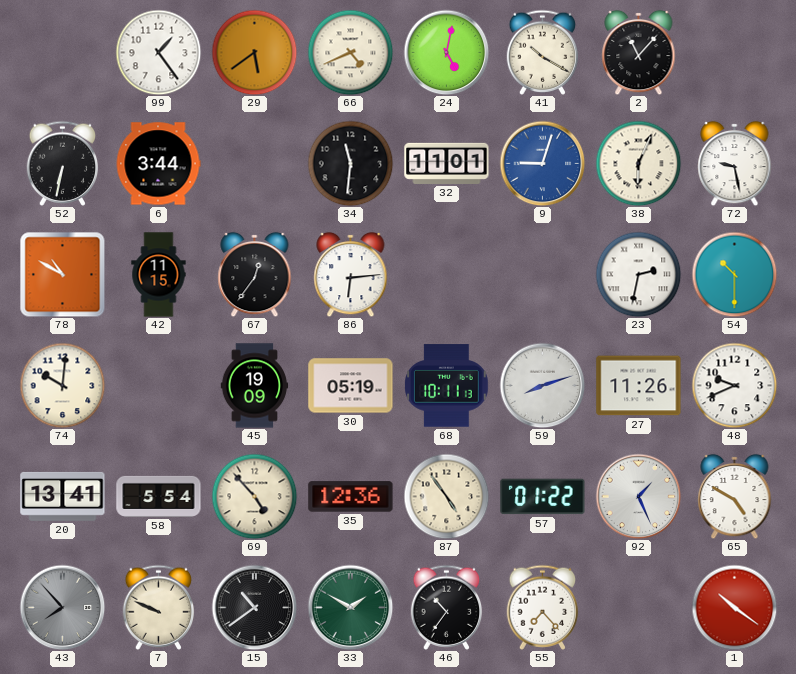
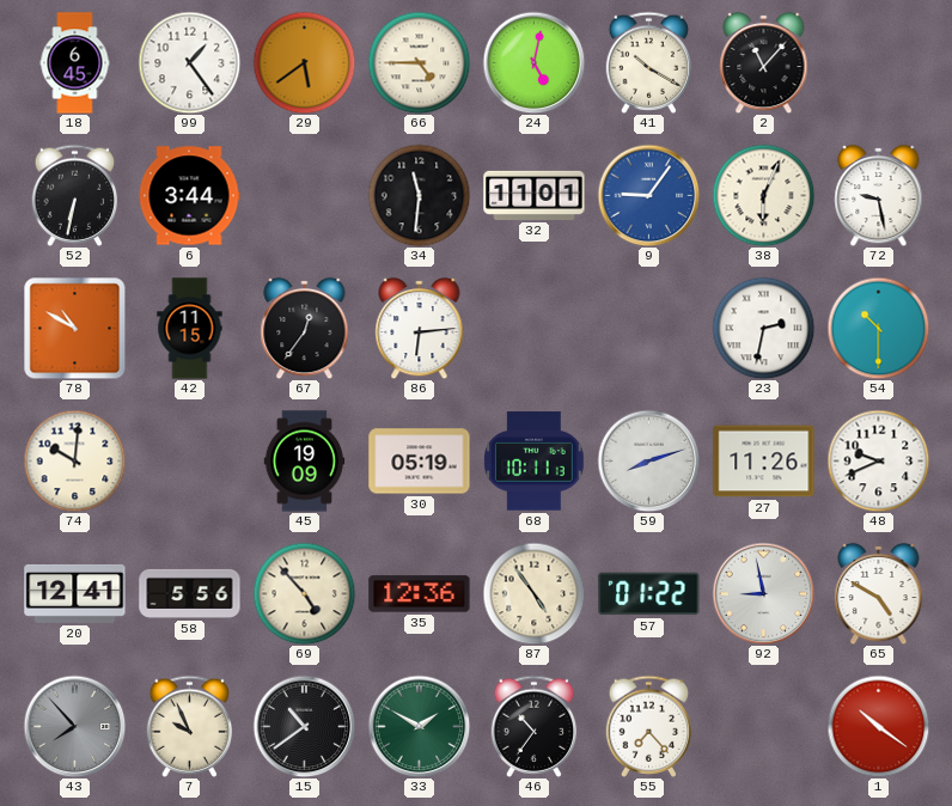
18: none -> 6:45
66: 4:41 -> 4:45
9: 9:03 -> 9:06
20: 13:41 -> 12:41
58: 5:54 -> 5:56
92: 1:26 -> 8:58
7: 9:49 -> 9:56
